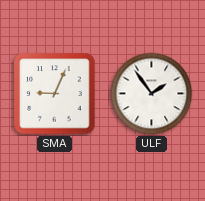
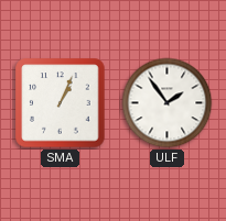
SMA: 9:04 -> 1:04
